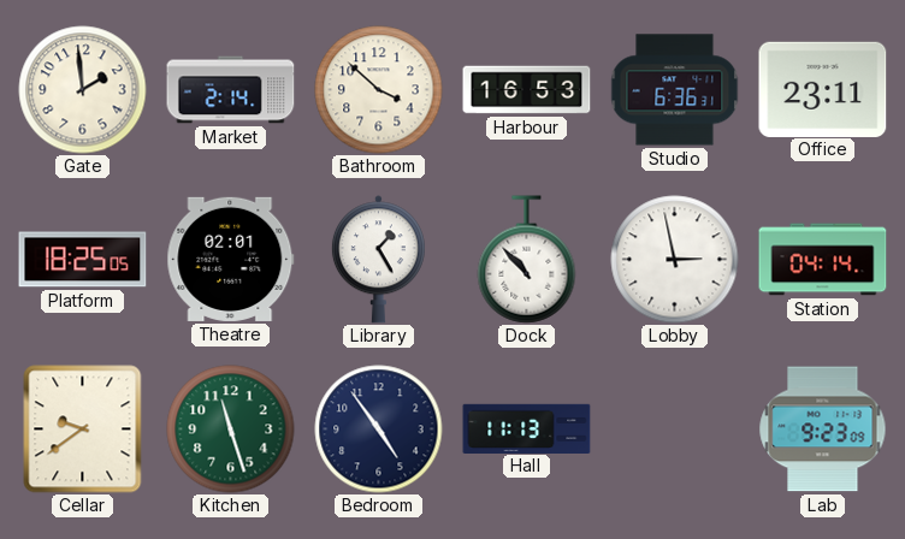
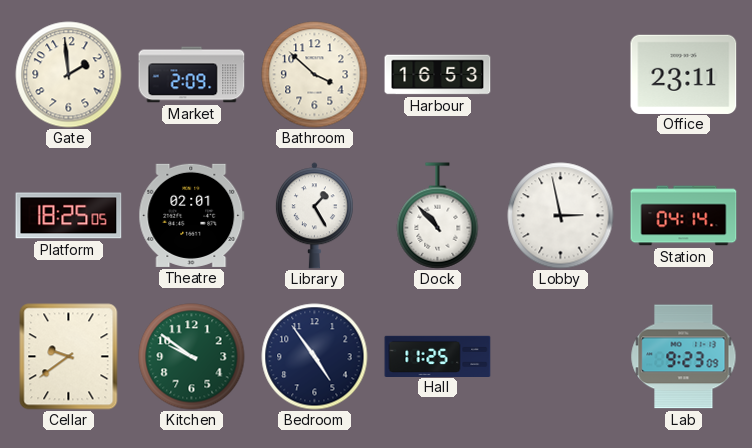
Market: 2:14 -> 2:09
Studio: 6:36 -> none
Kitchen: 11:27 -> 9:51
Hall: 11:13 -> 11:25
